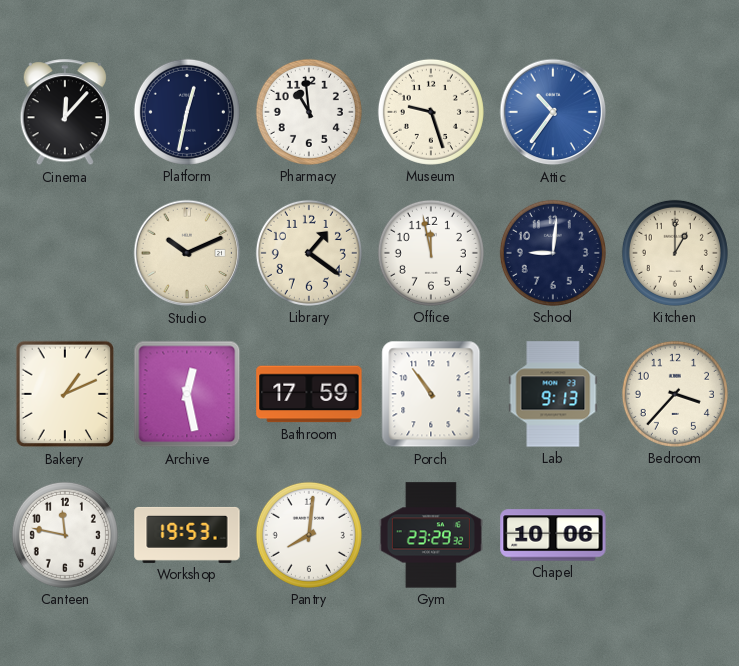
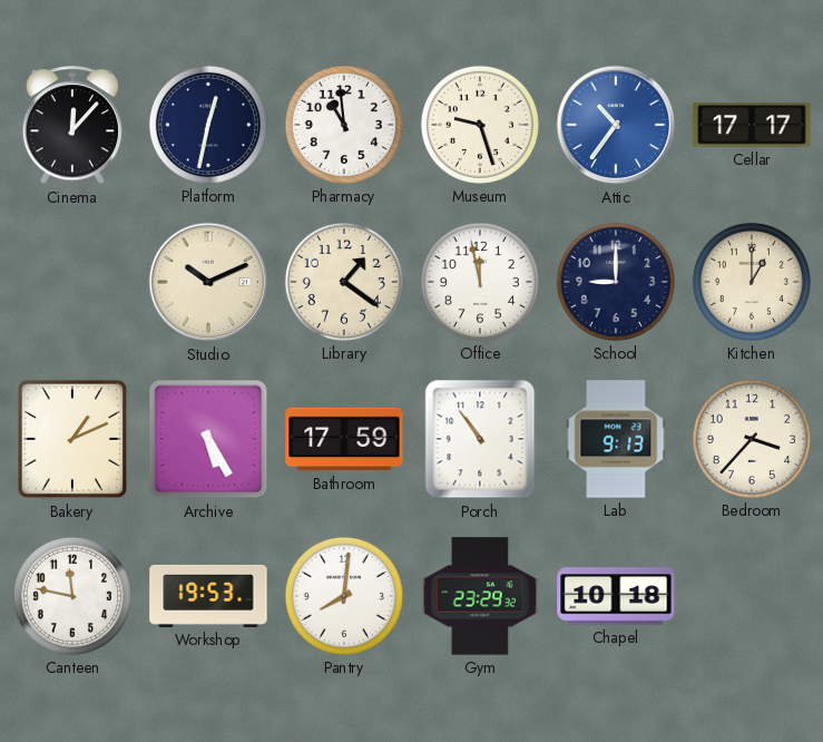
Cellar: none -> 17:17
School: 9:01 -> 9:00
Archive: 12:28 -> 5:25
Chapel: 10:06 -> 10:18
